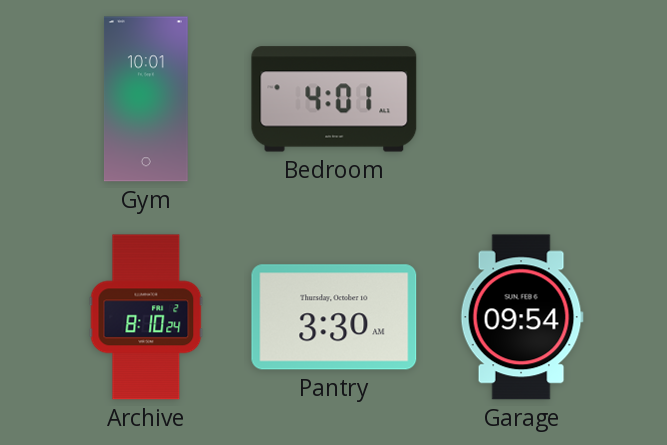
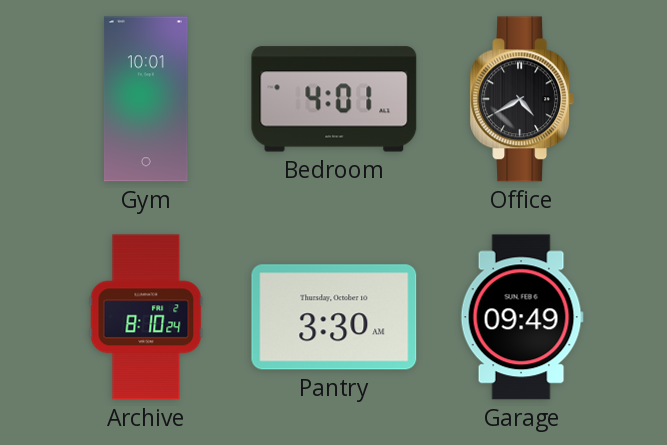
Office: none -> 4:40
Garage: 09:54 -> 09:49
